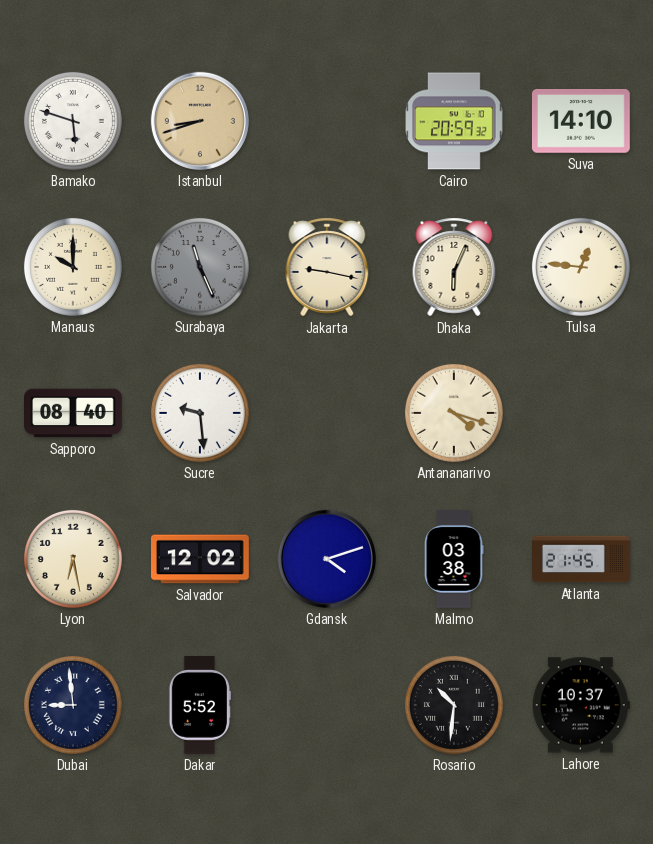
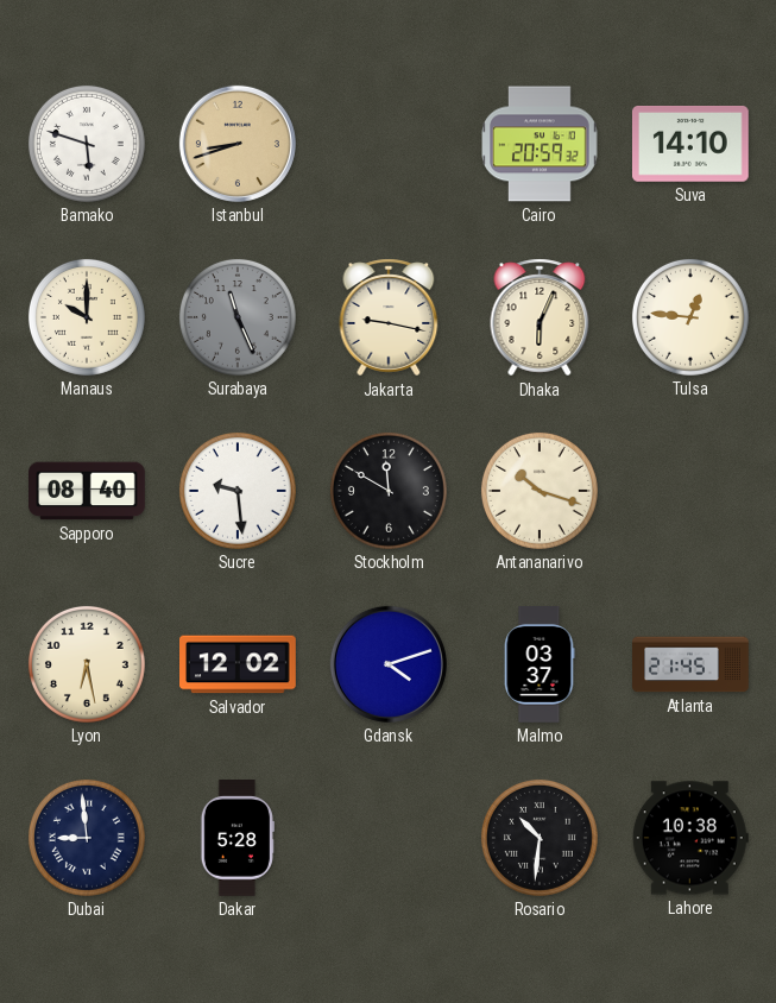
Stockholm: none -> 11:50
Antananarivo: 4:18 -> 10:18
Malmo: 03:38 -> 03:37
Dakar: 5:52 -> 5:28
Lahore: 10:37 -> 10:38
